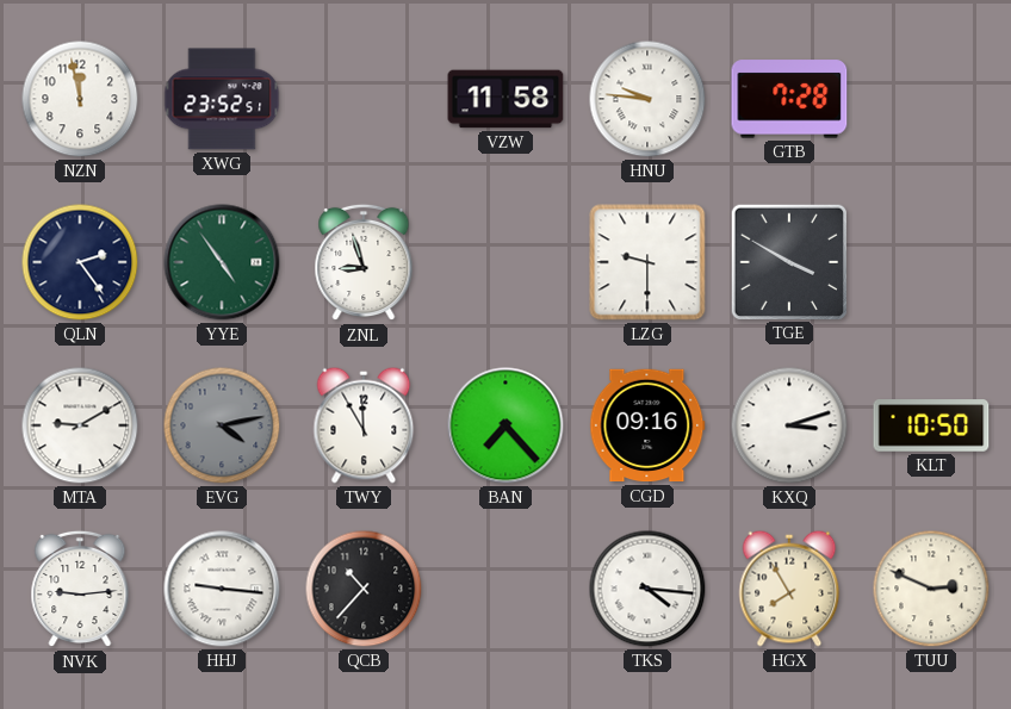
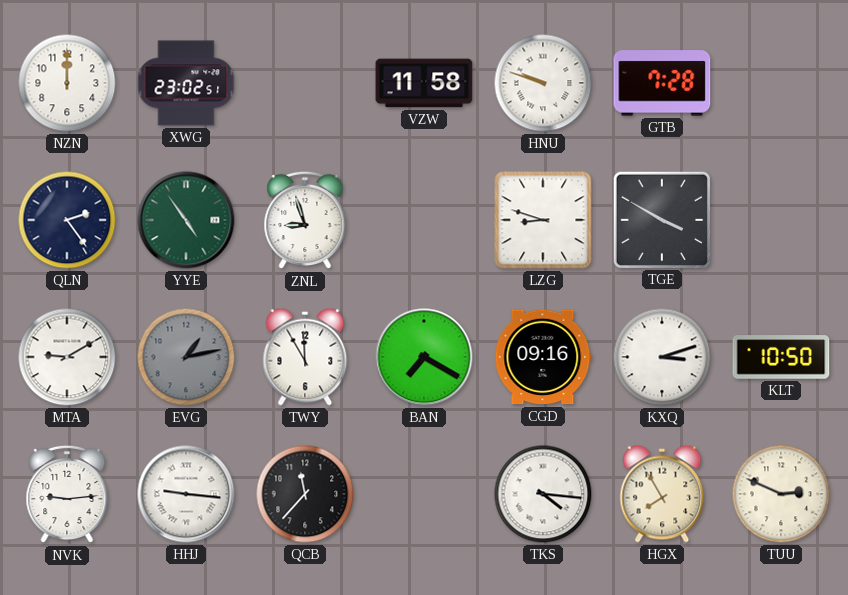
NZN: 11:58 -> 12:00
XWG: 23:52 -> 23:02
HNU: 9:46 -> 9:48
LZG: 9:30 -> 8:48
EVG: 4:13 -> 1:13
BAN: 7:23 -> 7:20
QCB: 10:37 -> 11:37
